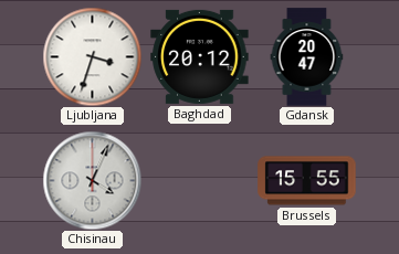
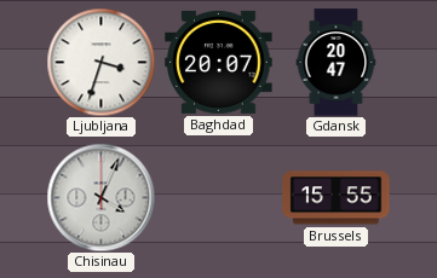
Baghdad: 20:12 -> 20:07
